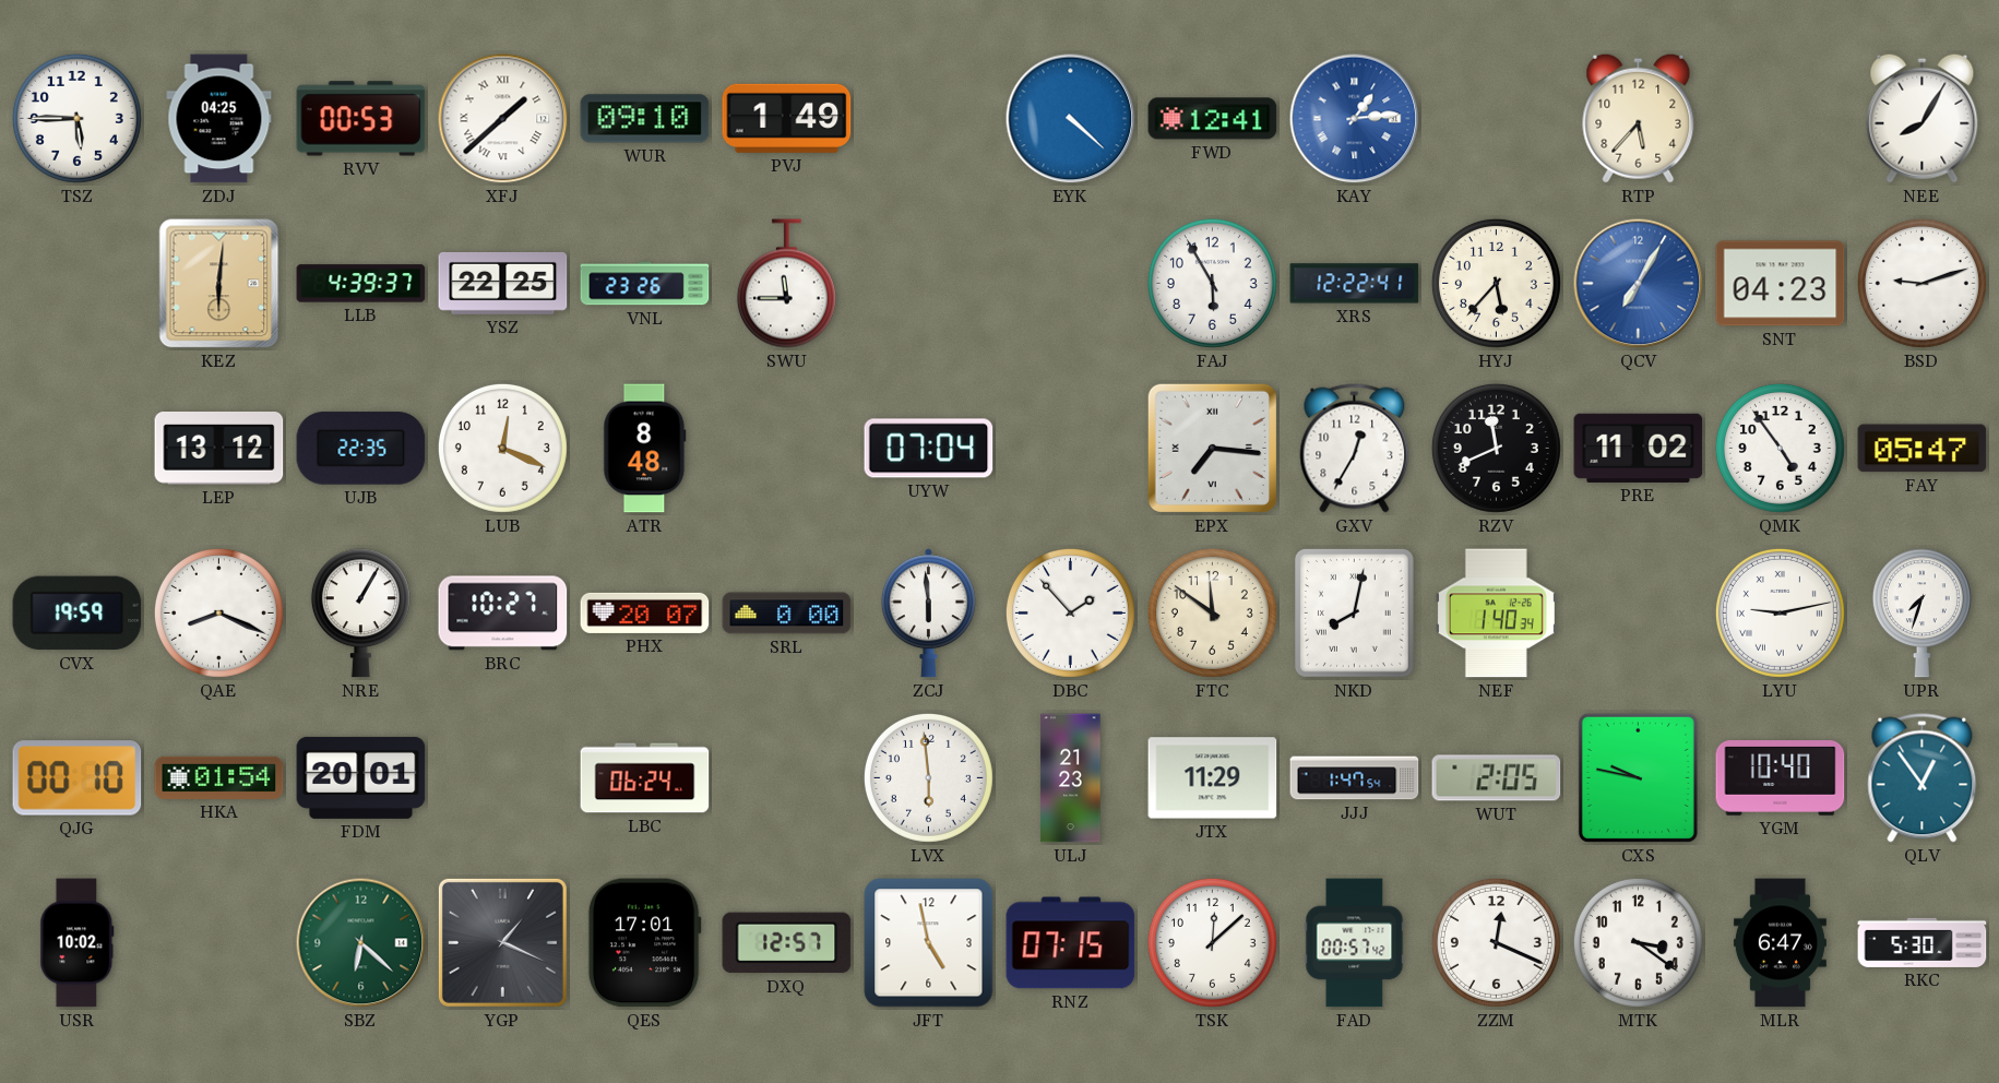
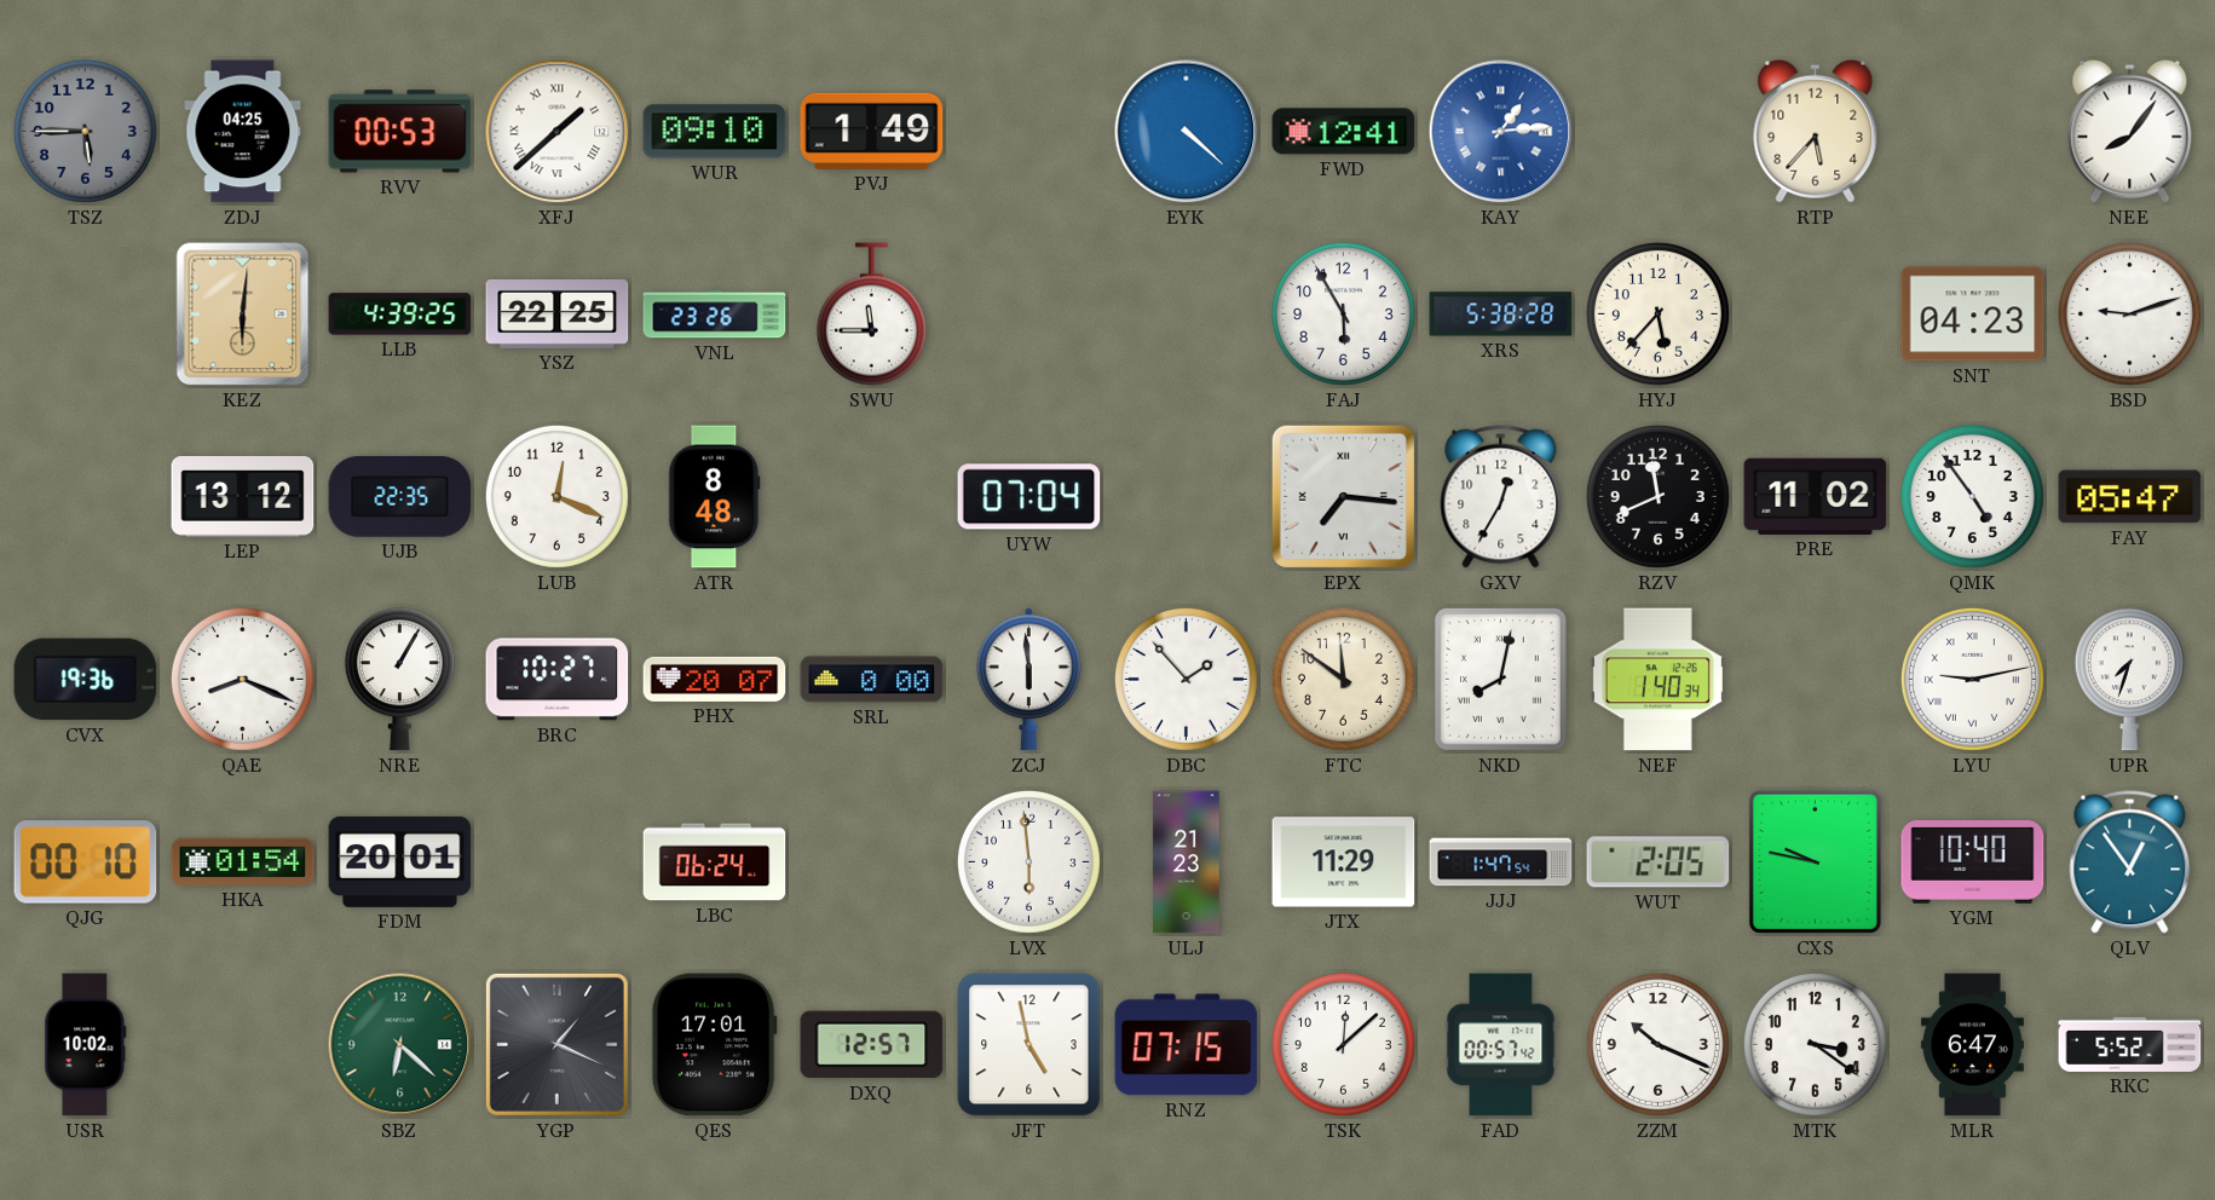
TSZ dial: white -> grey
NEE: 8:05 -> 8:06
LLB: 4:39:37 -> 4:39:25
XRS: 12:22 -> 5:38
QCV: 7:05 -> none
CVX: 19:59 -> 19:36
ZZM: 12:19 -> 10:19
RKC: 5:30 -> 5:52
